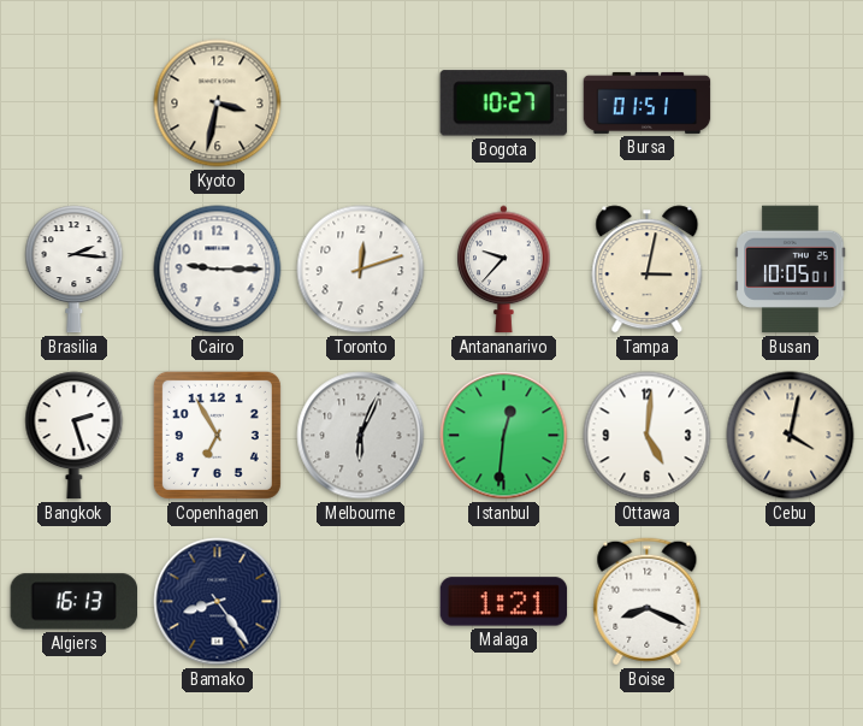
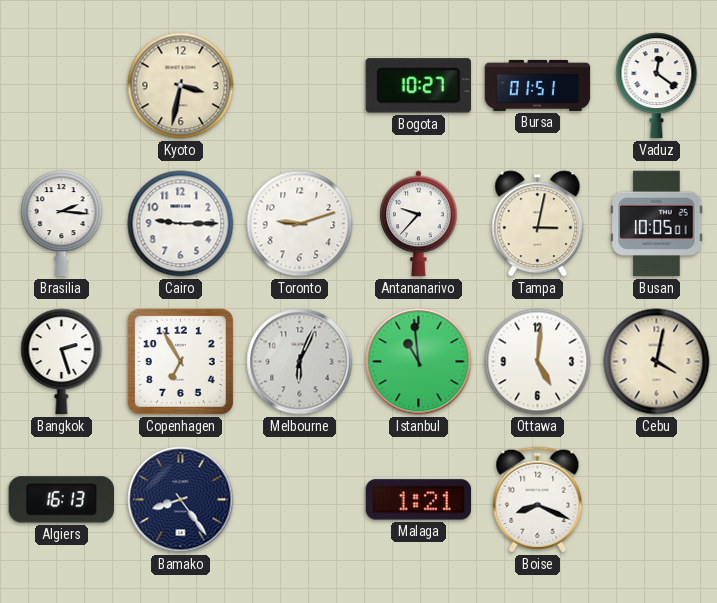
Vaduz: none -> 12:21
Toronto: 12:12 -> 9:12
Istanbul: 12:31 -> 10:59
